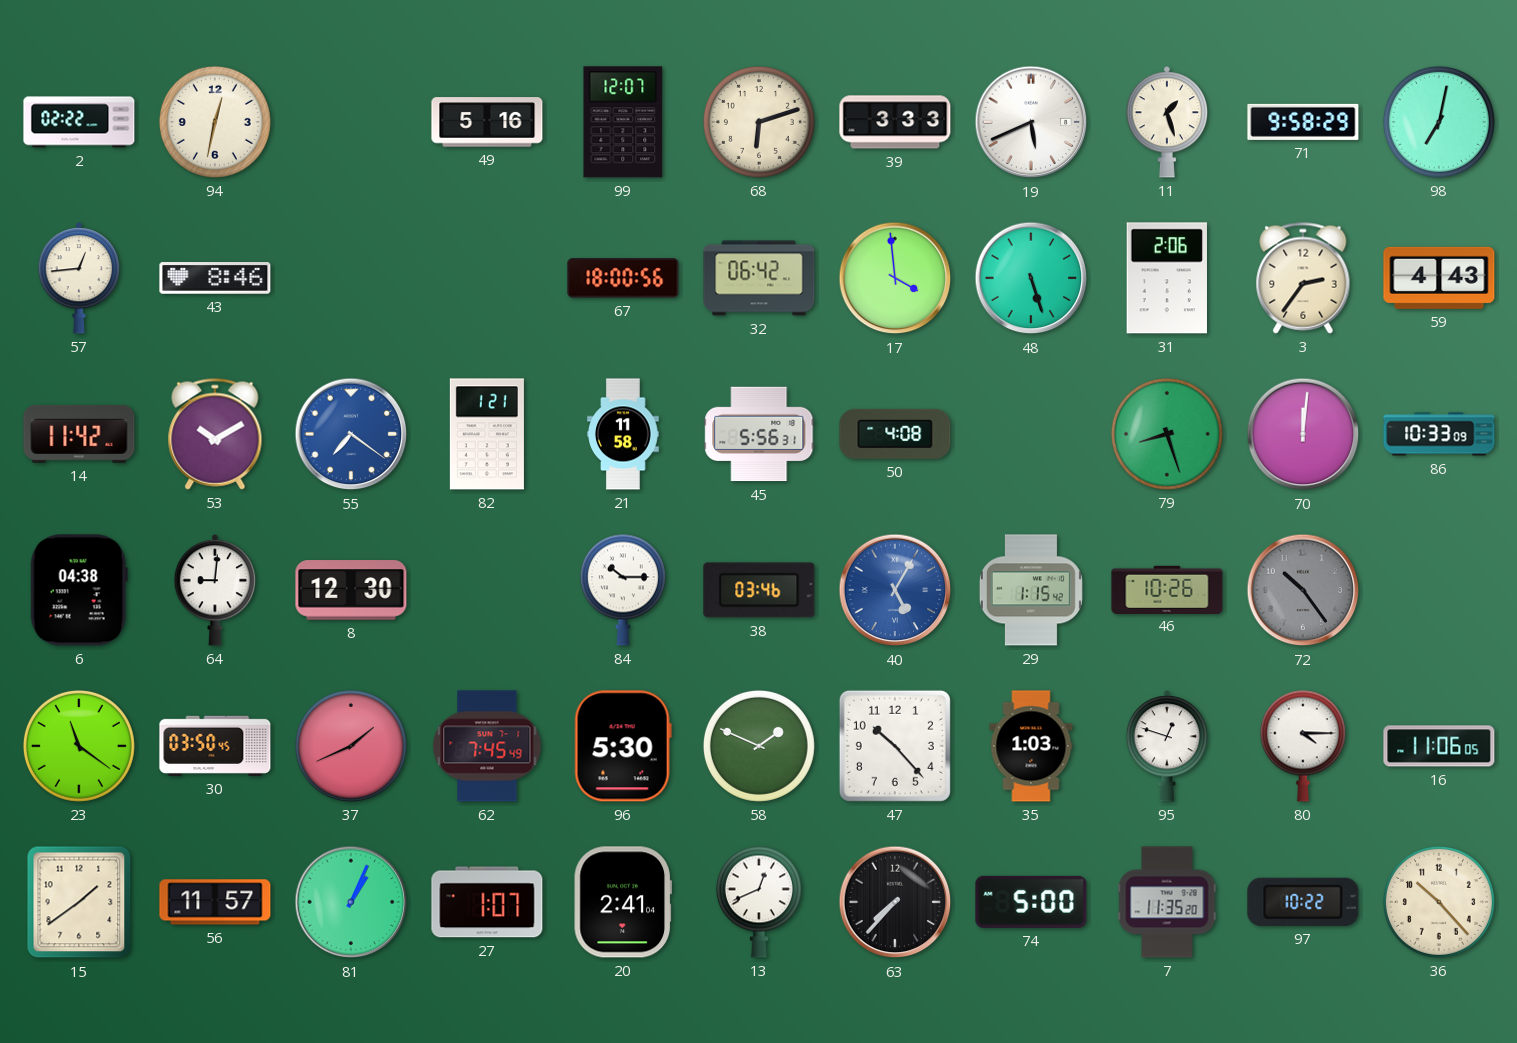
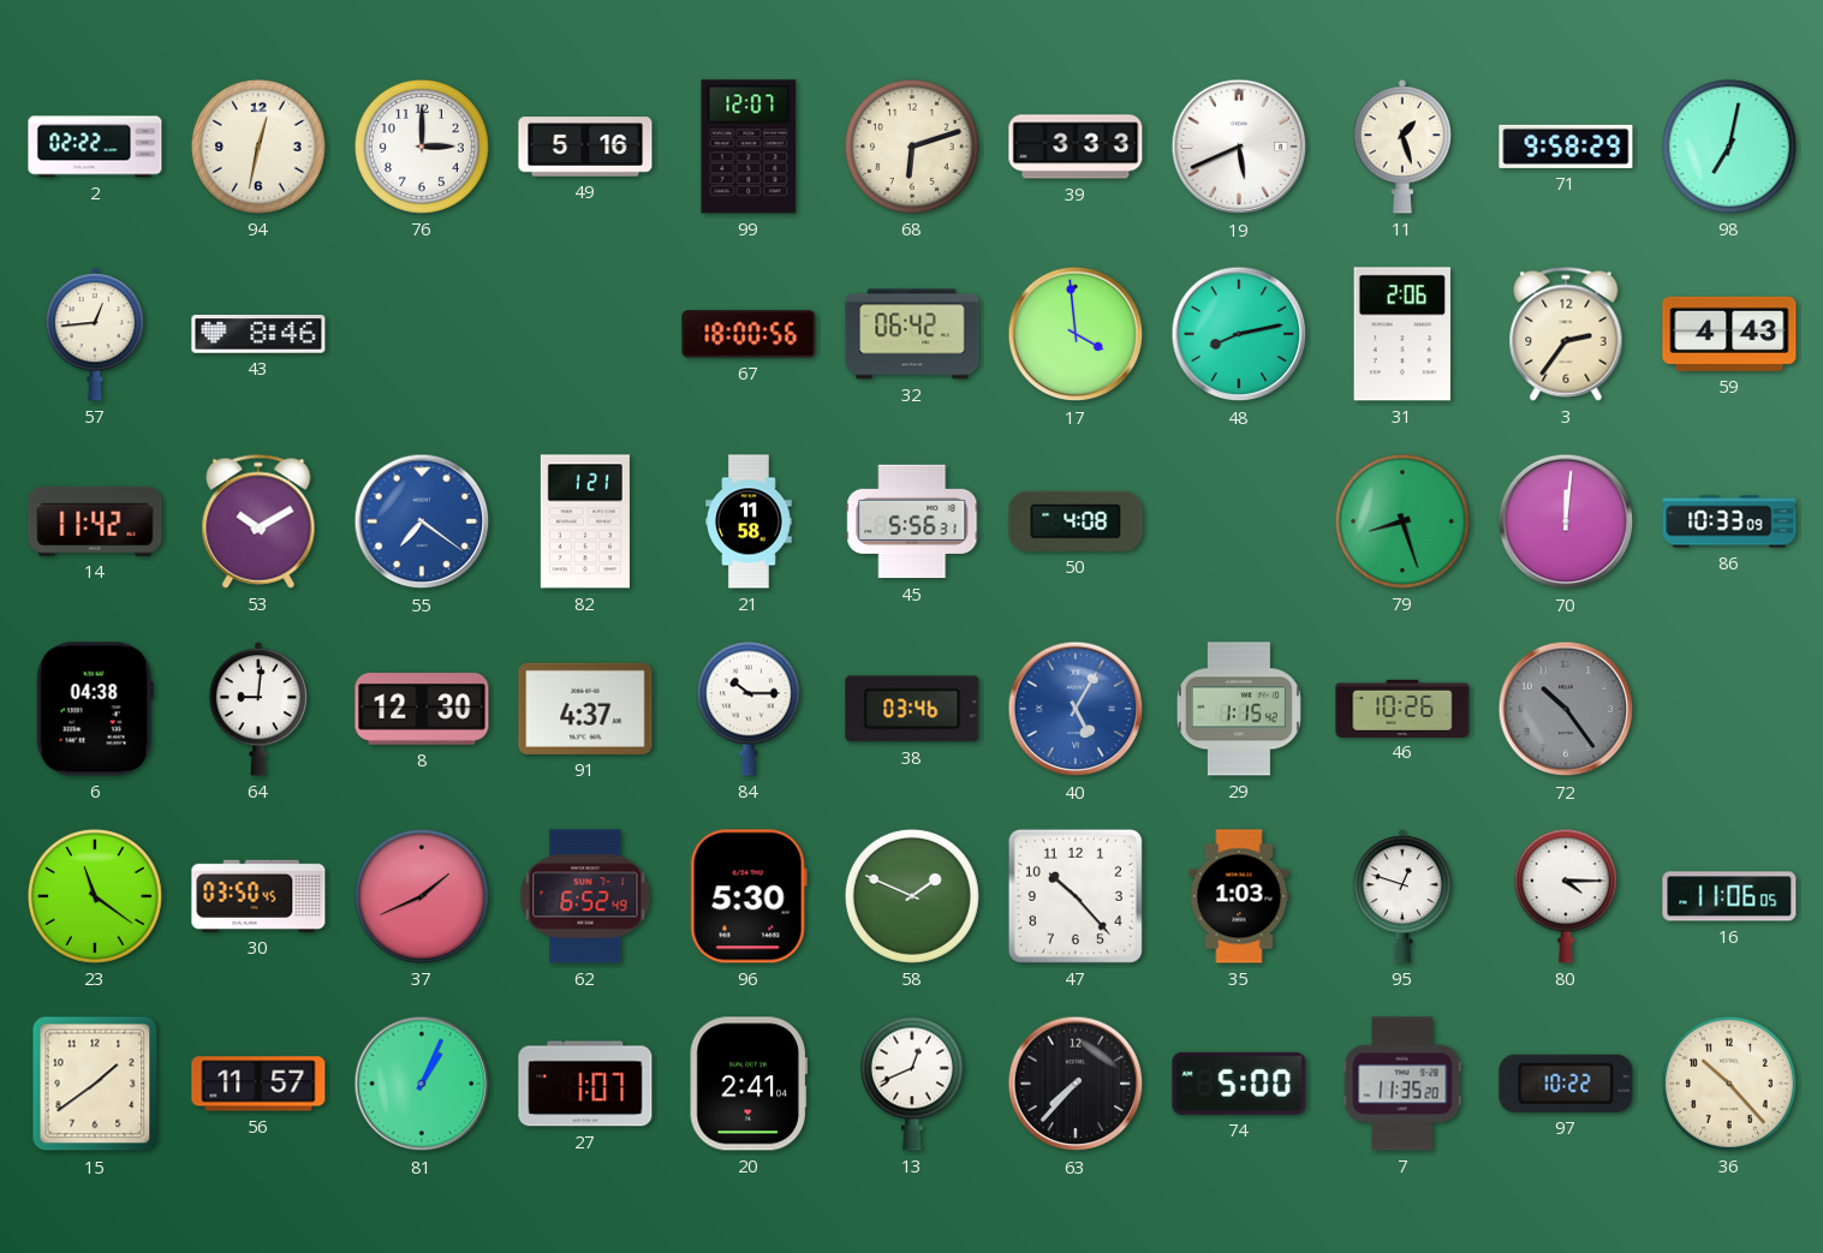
76: none -> 3:00
48: 5:27 -> 8:13
91: none -> 4:37
62: 7:45 -> 6:52
